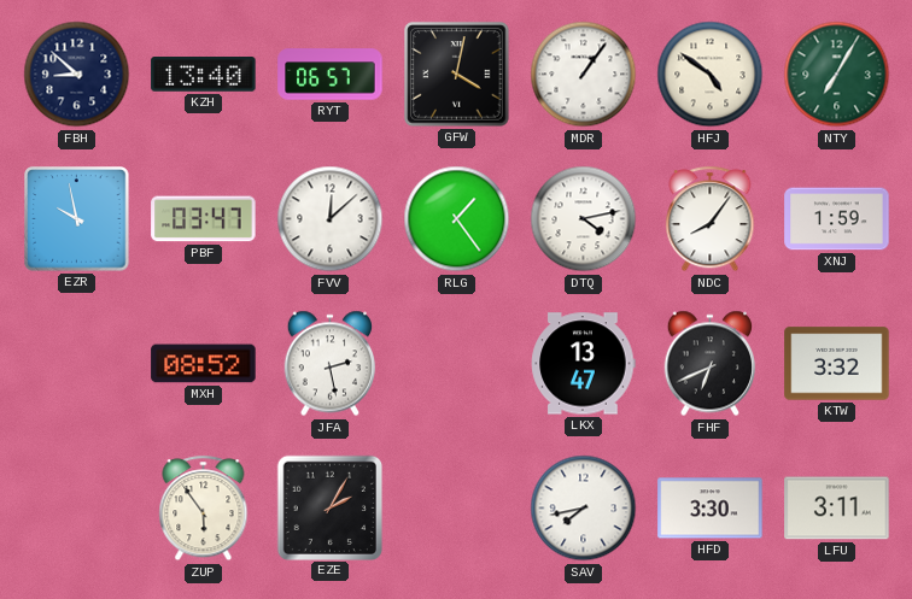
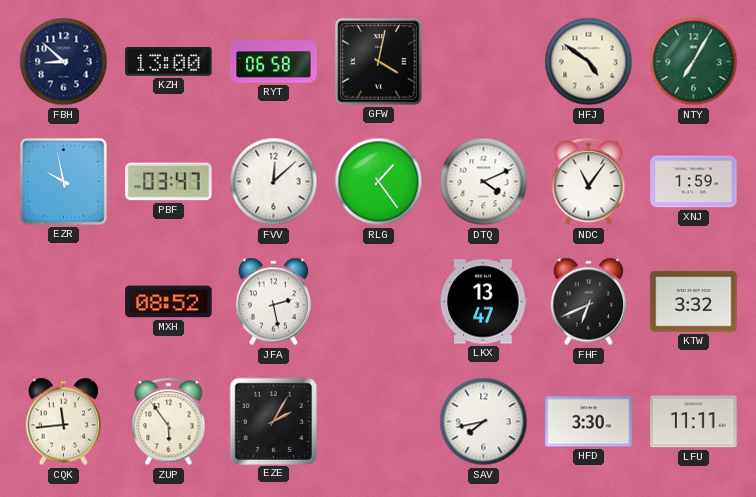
KZH: 13:40 -> 13:00
RYT: 06:57 -> 06:58
MDR: 1:06 -> none
DTQ: 4:13 -> 4:11
NDC: 8:06 -> 11:06
CQK: none -> 11:44
LFU: 3:11 -> 11:11
